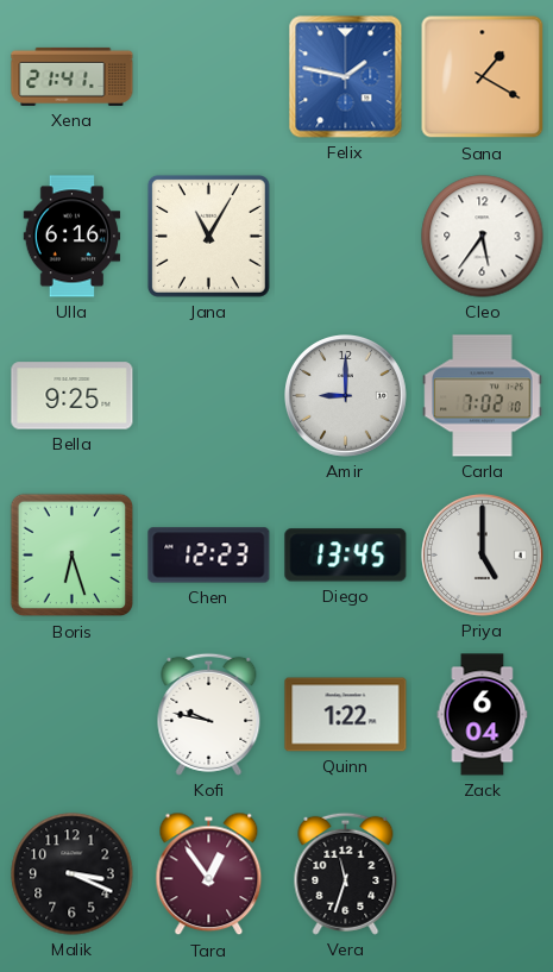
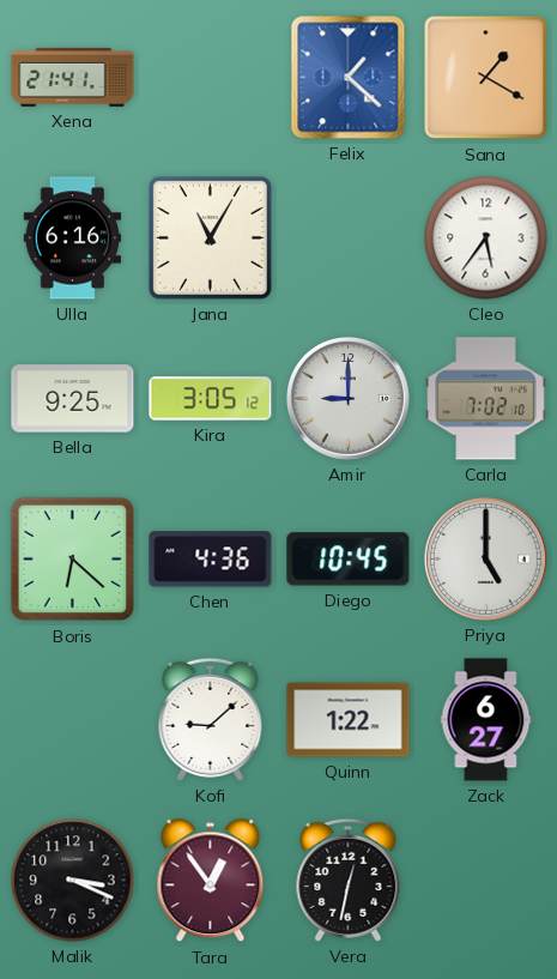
Felix: 1:47 -> 1:22
Kira: none -> 3:05
Boris: 6:27 -> 6:22
Chen: 12:23 -> 4:36
Diego: 13:45 -> 10:45
Kofi: 9:47 -> 9:08
Zack: 6:04 -> 6:27
Vera: 11:33 -> 12:32
